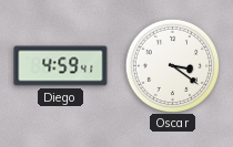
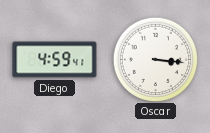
Oscar: 3:21 -> 3:16
